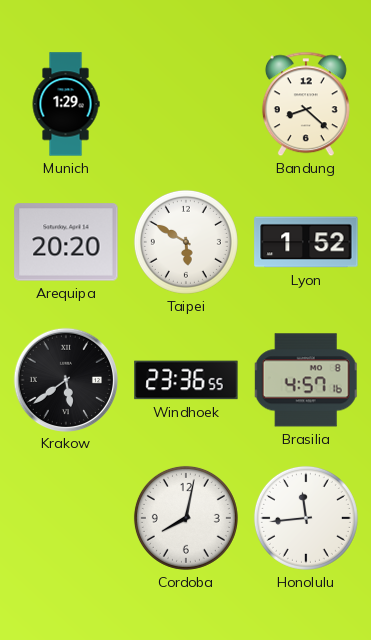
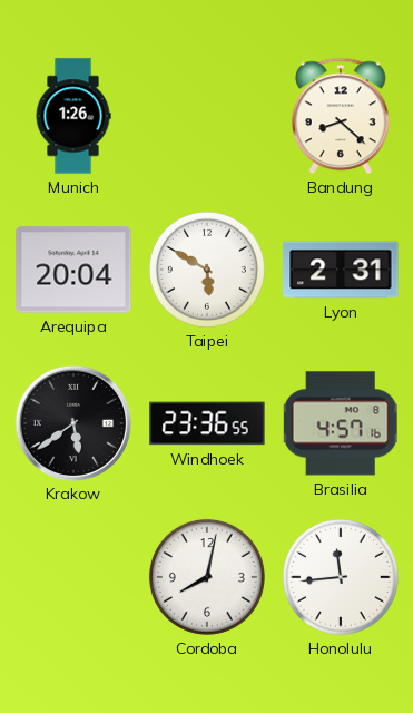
Munich: 1:29 -> 1:26
Arequipa: 20:20 -> 20:04
Lyon: 1:52 -> 2:31
